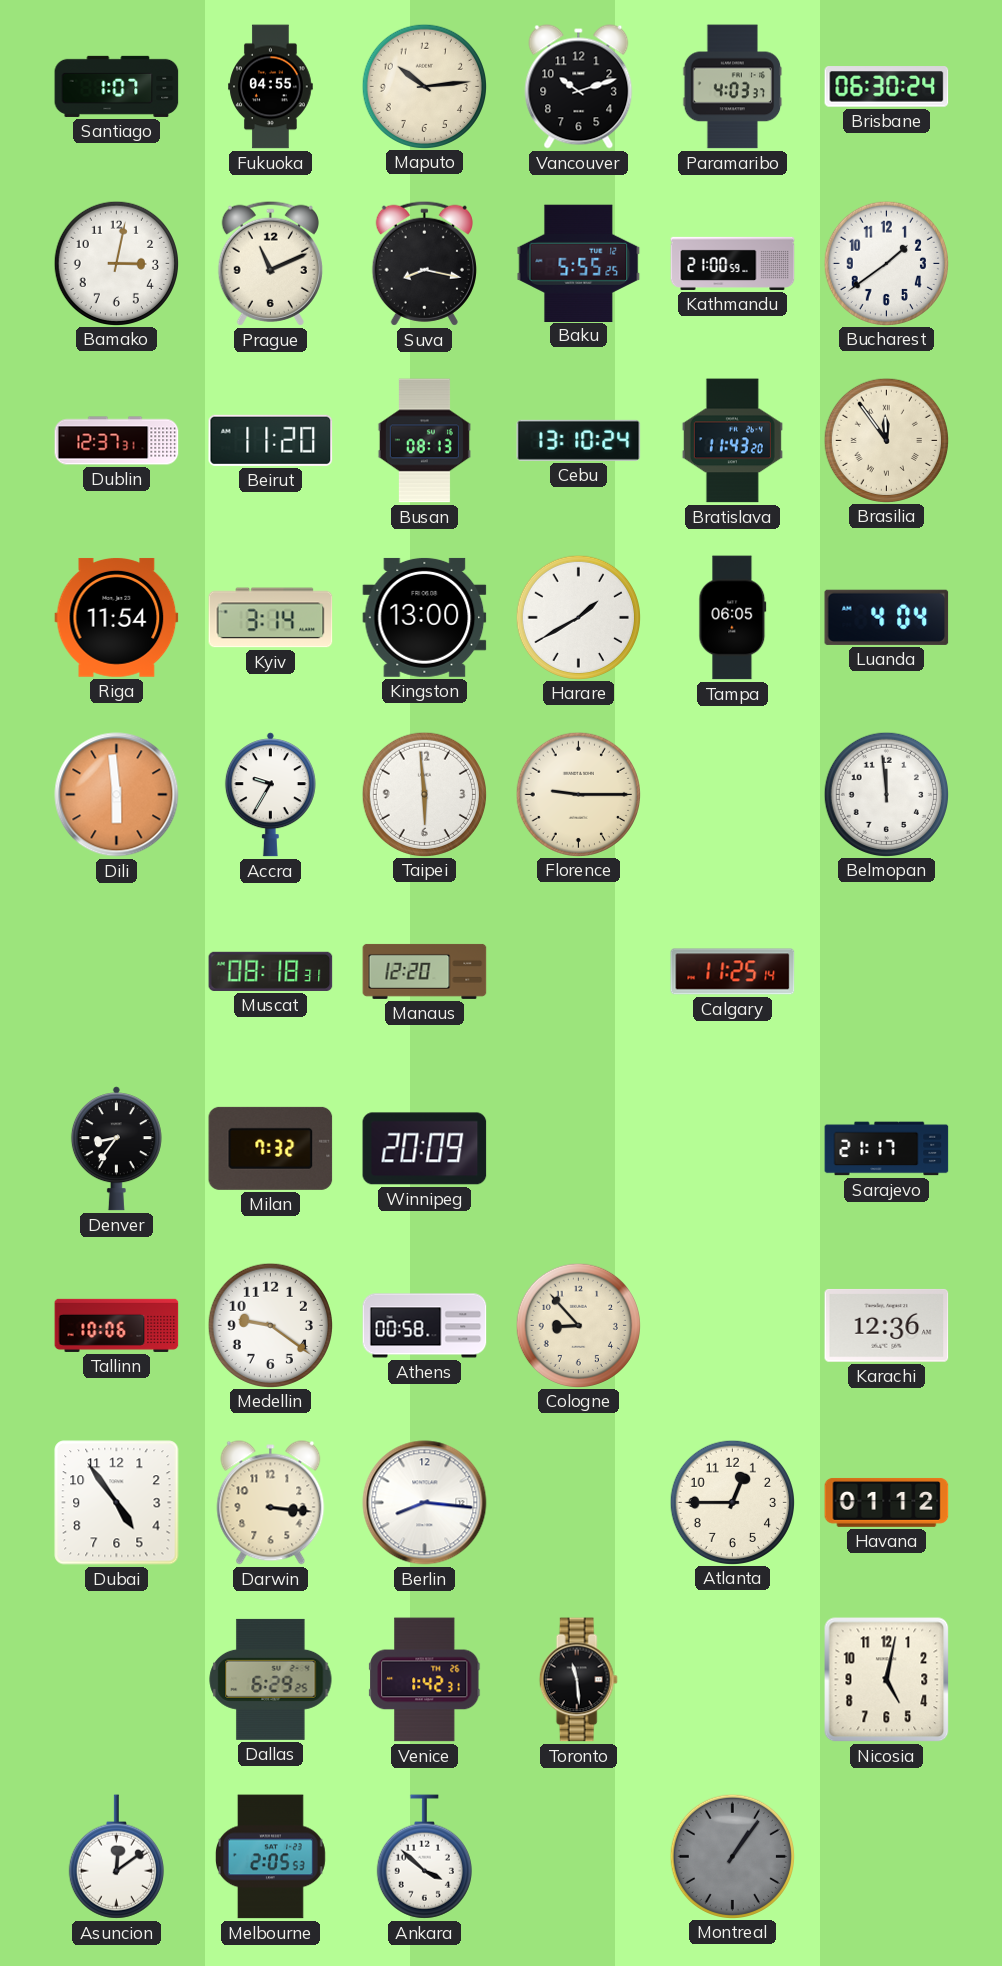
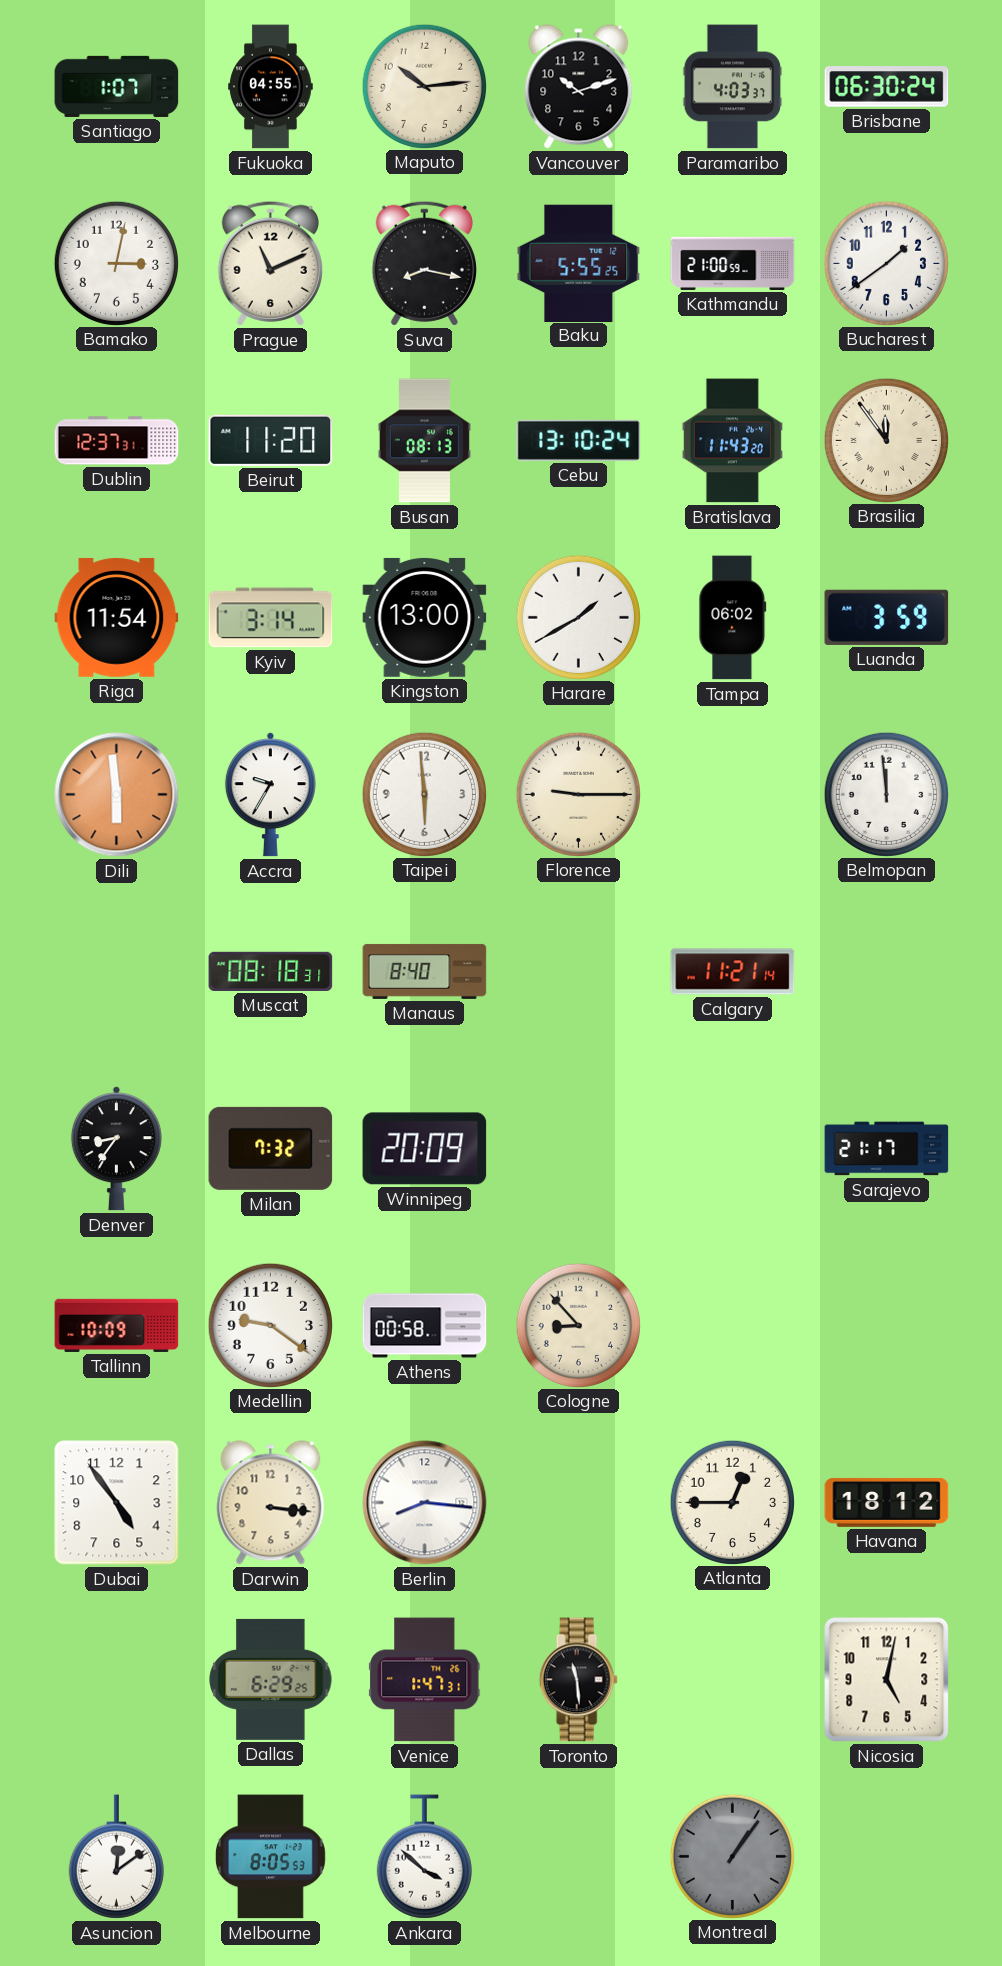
Tampa: 06:05 -> 06:02
Luanda: 4:04 -> 3:59
Manaus: 12:20 -> 8:40
Calgary: 11:25 -> 11:21
Tallinn: 10:06 -> 10:09
Karachi: 12:36 -> none
Havana: 01:12 -> 18:12
Venice: 1:42 -> 1:47
Melbourne: 2:05 -> 8:05
